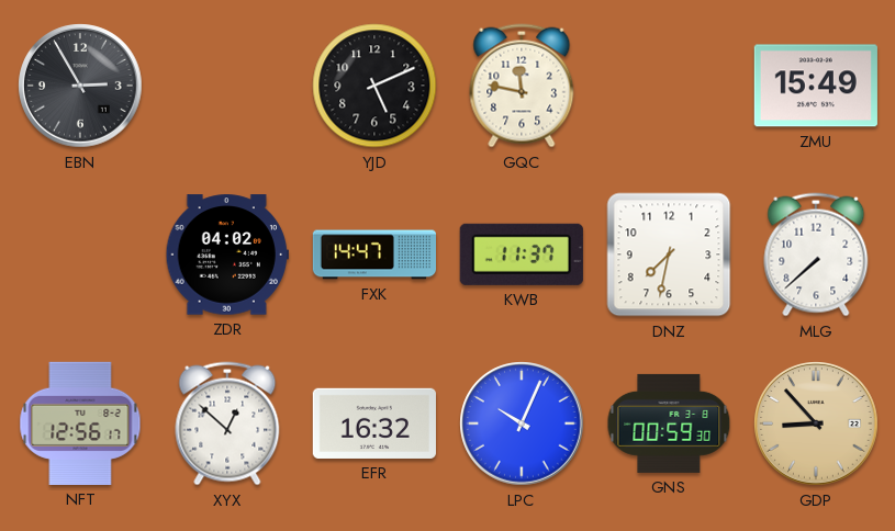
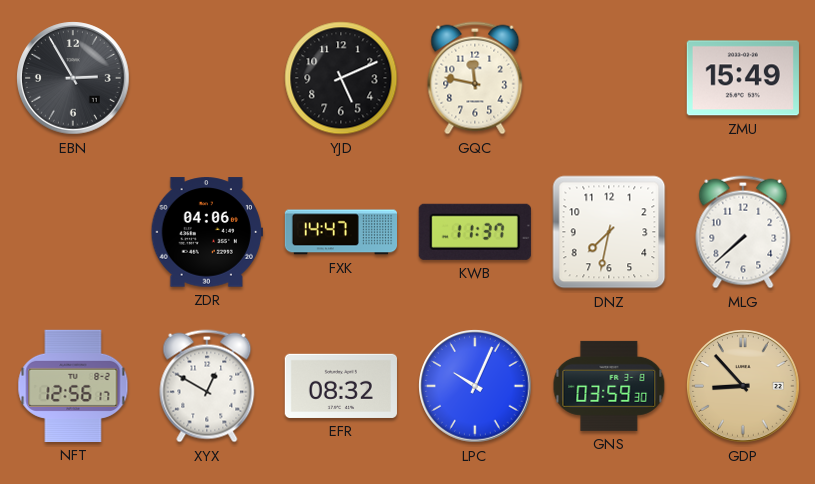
ZDR: 04:02 -> 04:06
XYX: 12:52 -> 12:50
EFR: 16:32 -> 08:32
GNS: 00:59 -> 03:59
